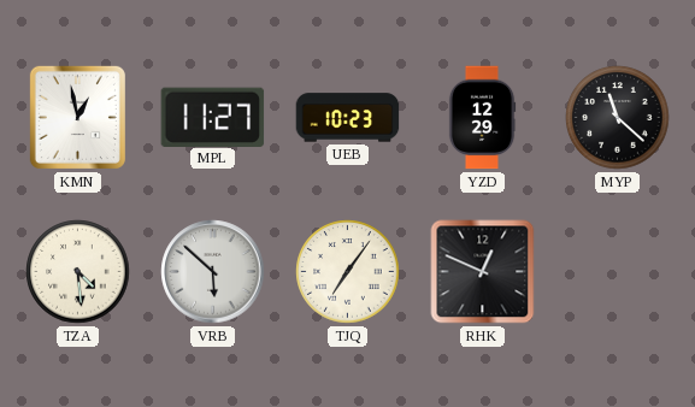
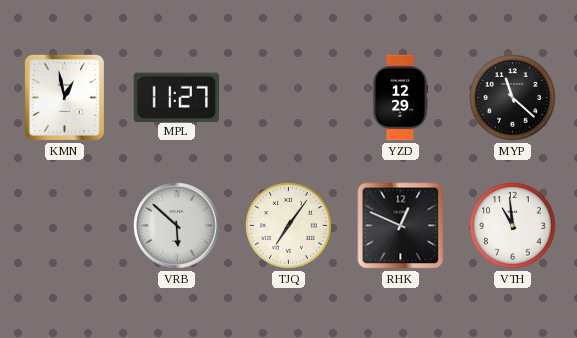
UEB: 10:23 -> none
TZA: 4:29 -> none
VTH: none -> 10:59
